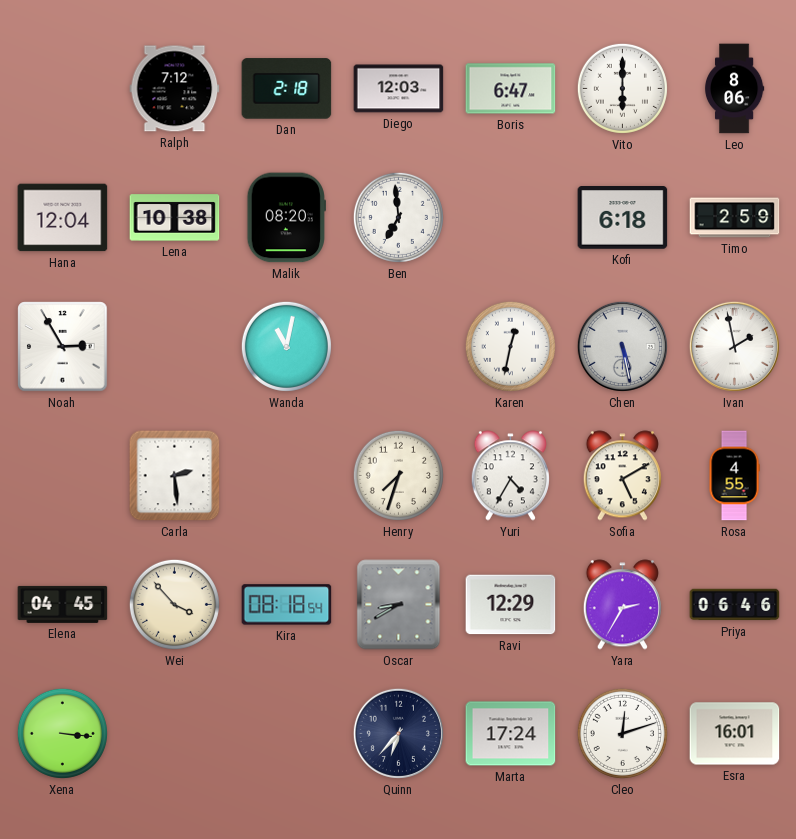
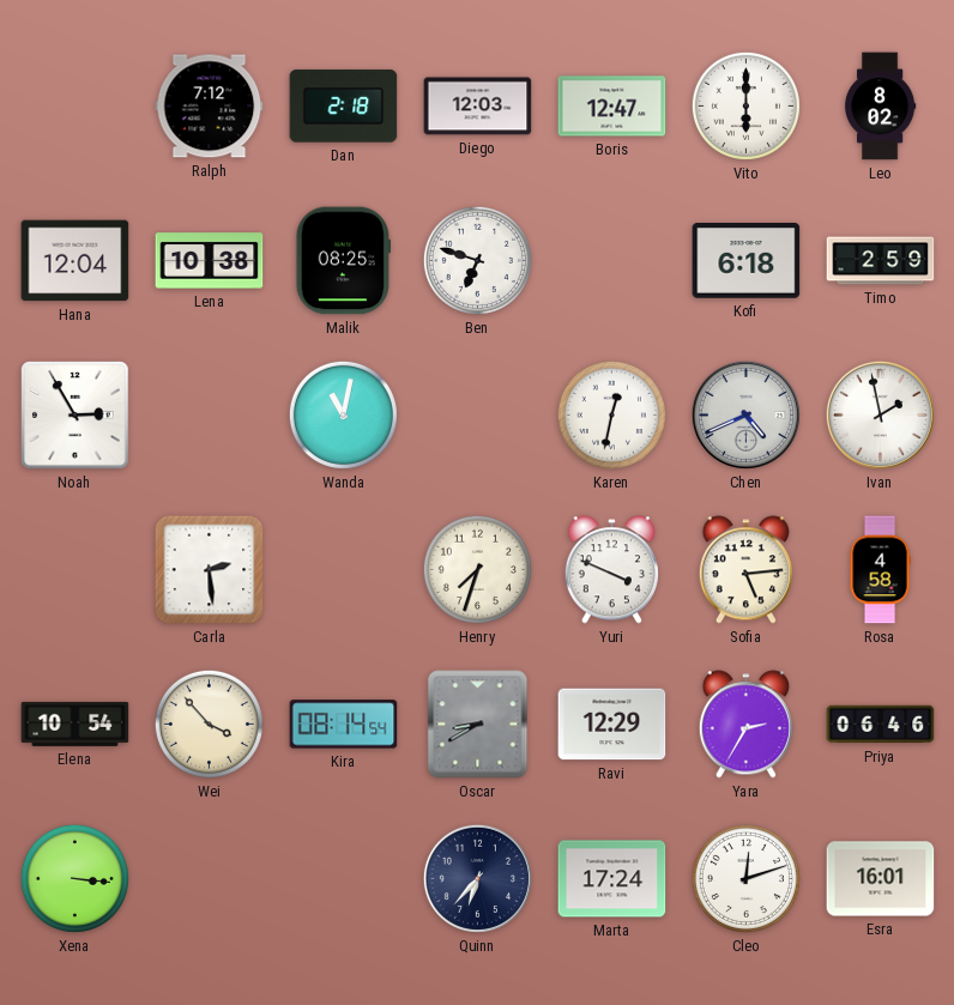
Boris: 6:47 -> 12:47
Leo: 8:06 -> 8:02
Malik: 08:20 -> 08:25
Ben: 6:59 -> 6:48
Chen: 5:28 -> 4:41
Yuri: 4:35 -> 3:49
Sofia: 5:10 -> 5:14
Rosa: 4:55 -> 4:58
Elena: 04:45 -> 10:54
Kira: 08:18 -> 08:14
